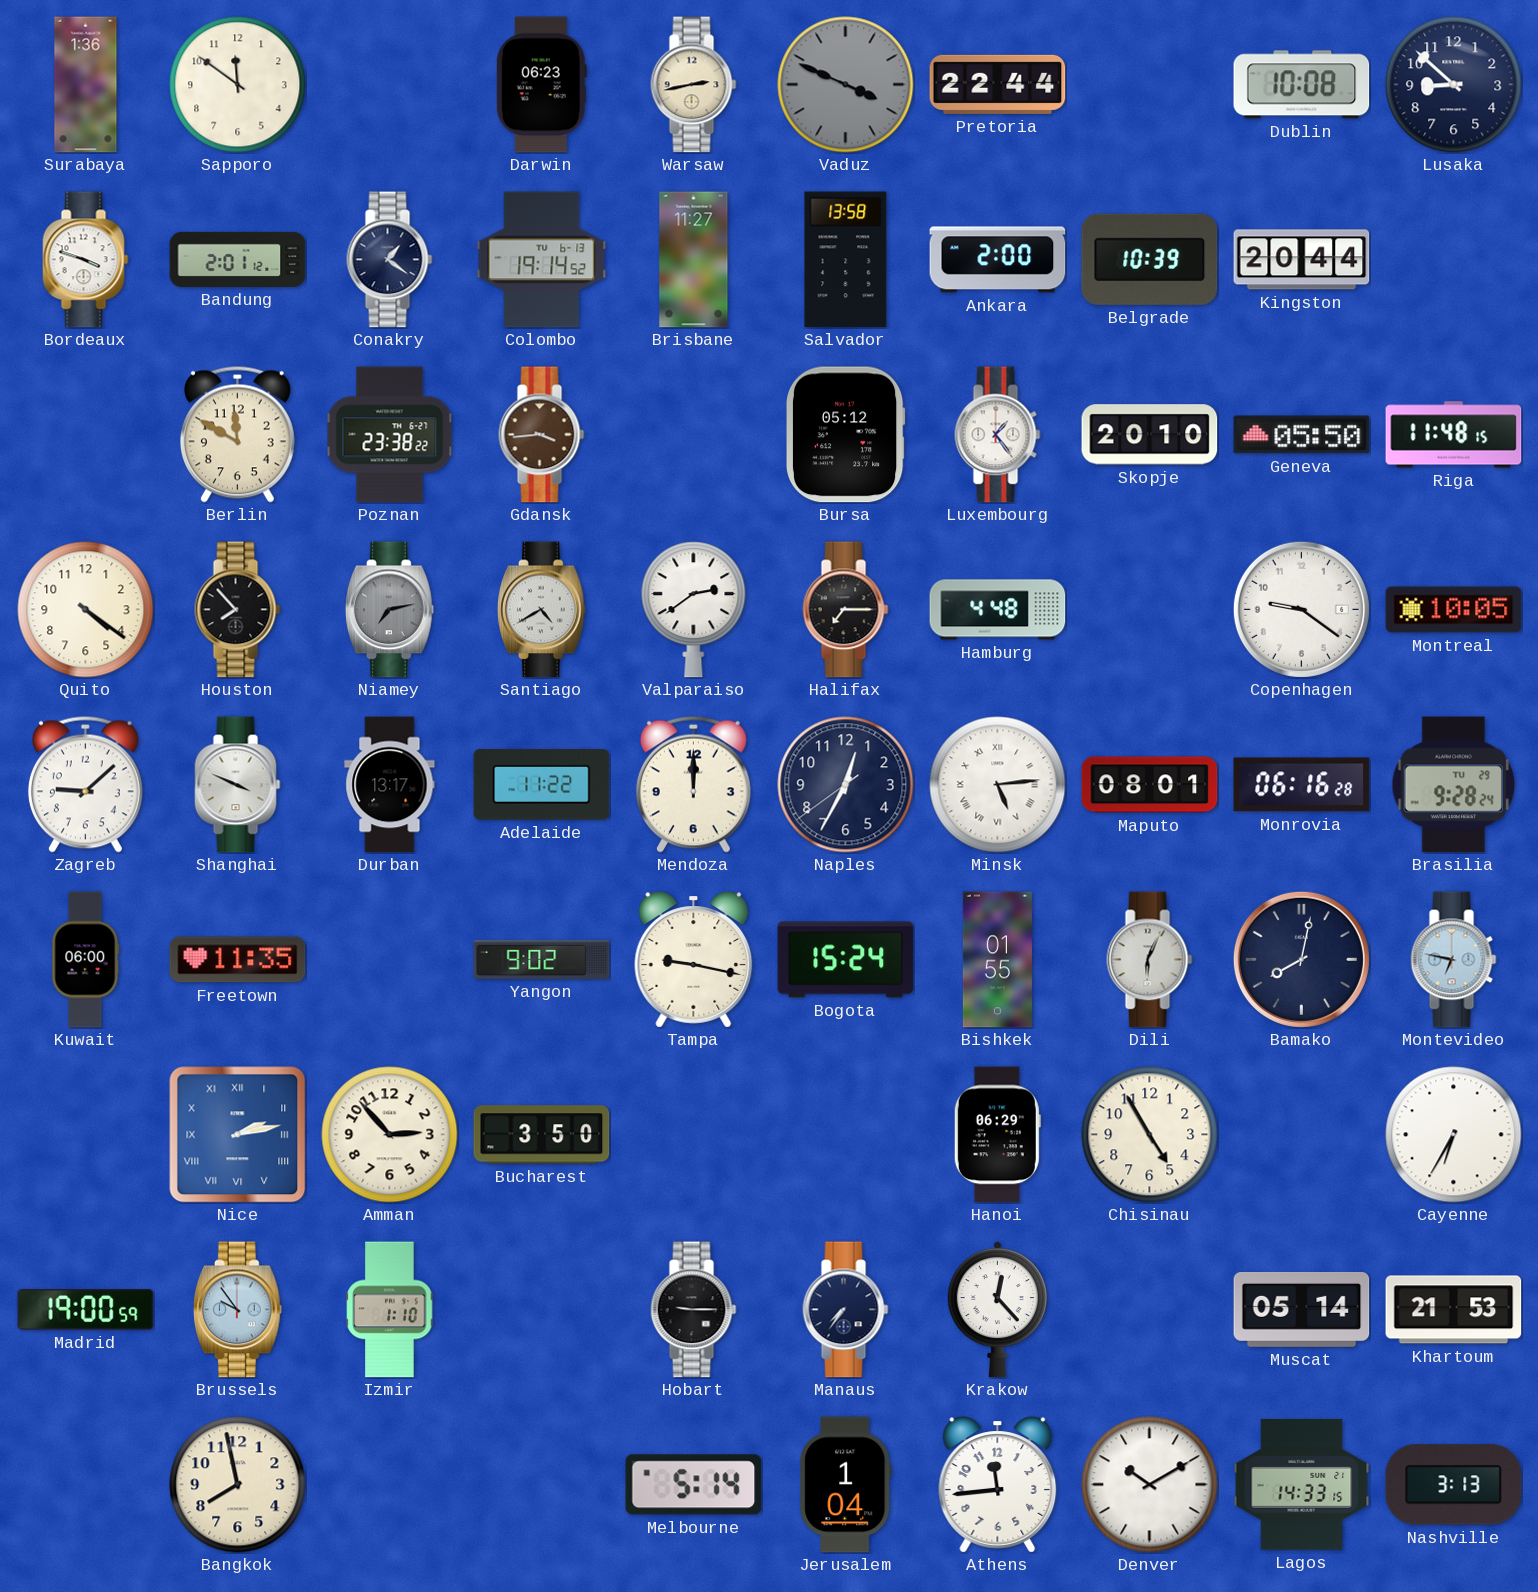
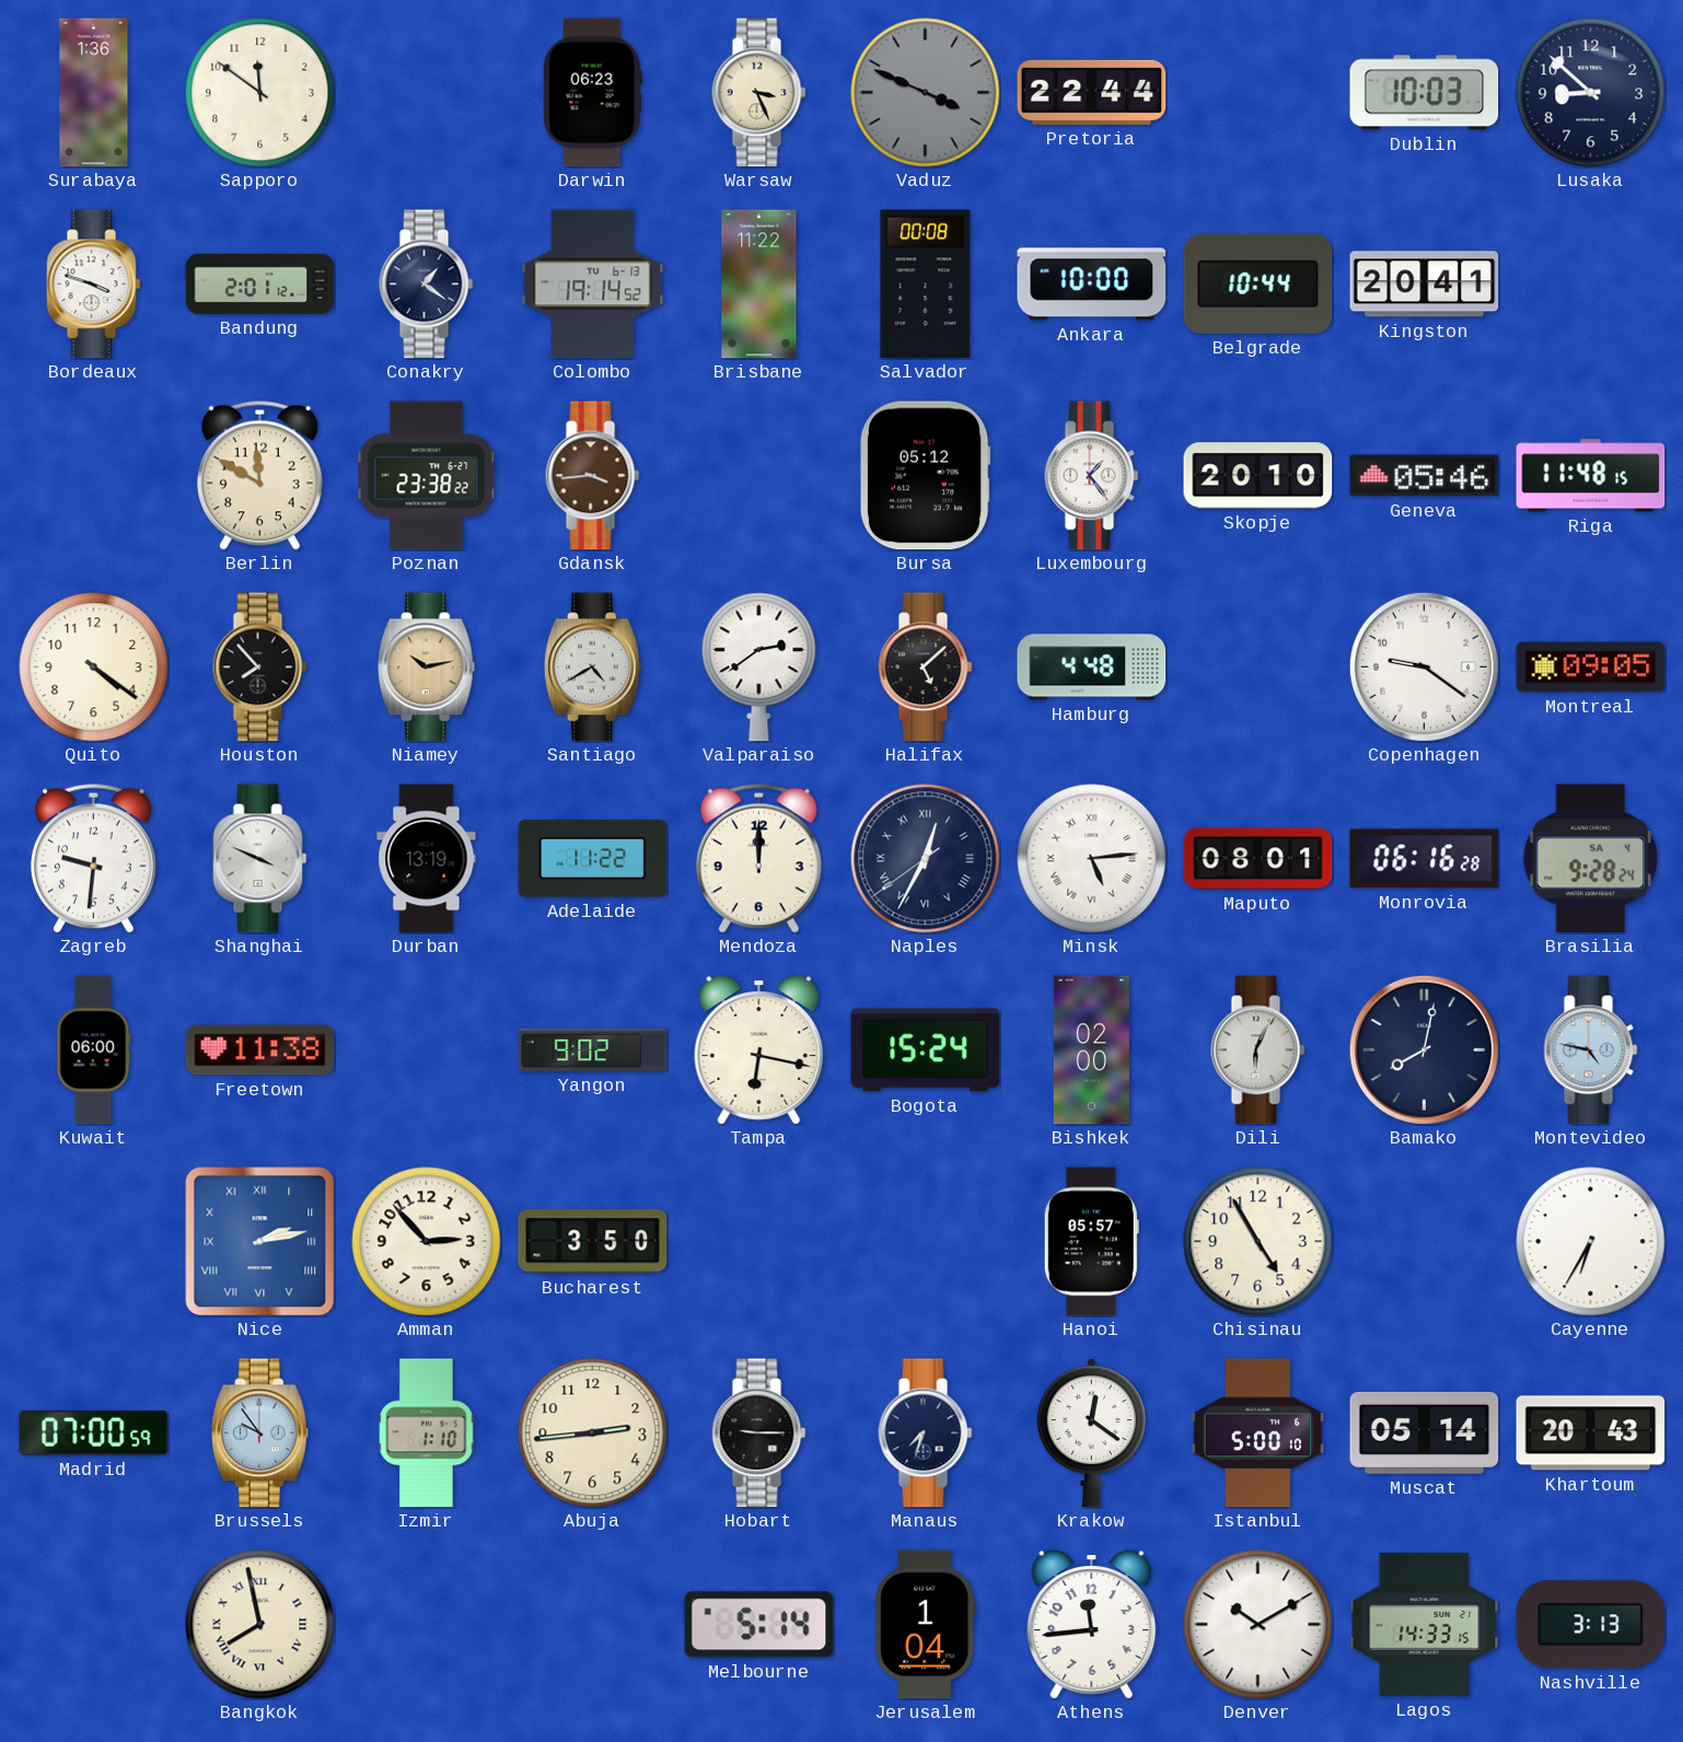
Warsaw: 2:43 -> 3:26
Dublin: 10:08 -> 10:03
Brisbane: 11:27 -> 11:22
Salvador: 13:58 -> 00:08
Ankara: 2:00 -> 10:00
Belgrade: 10:39 -> 10:44
Kingston: 20:44 -> 20:41
Geneva: 05:50 -> 05:46
Niamey: 7:13 -> 10:13
Niamey dial: grey -> champagne
Halifax: 7:15 -> 5:08
Montreal: 10:05 -> 09:05
Zagreb: 9:08 -> 9:31
Durban: 13:17 -> 13:19
Naples numerals: Arabic -> Roman
Brasilia date: TU 29 -> SA 4
Freetown: 11:35 -> 11:38
Tampa: 9:17 -> 6:17
Bishkek: 01:55 -> 02:00
Montevideo: 6:47 -> 4:47
Hanoi: 06:29 -> 05:57
Madrid: 19:00 -> 07:00
Abuja: none -> 2:44
Manaus: 7:36 -> 7:33
Krakow: 12:23 -> 12:21
Istanbul: none -> 5:00
Khartoum: 21:53 -> 20:43
Bangkok numerals: Arabic -> Roman
